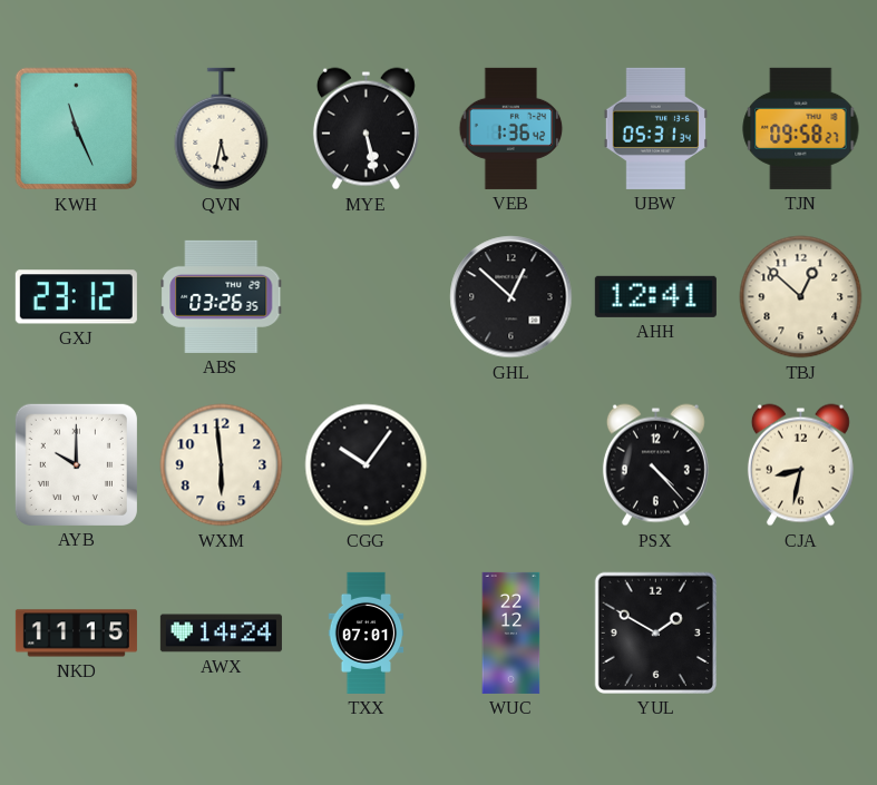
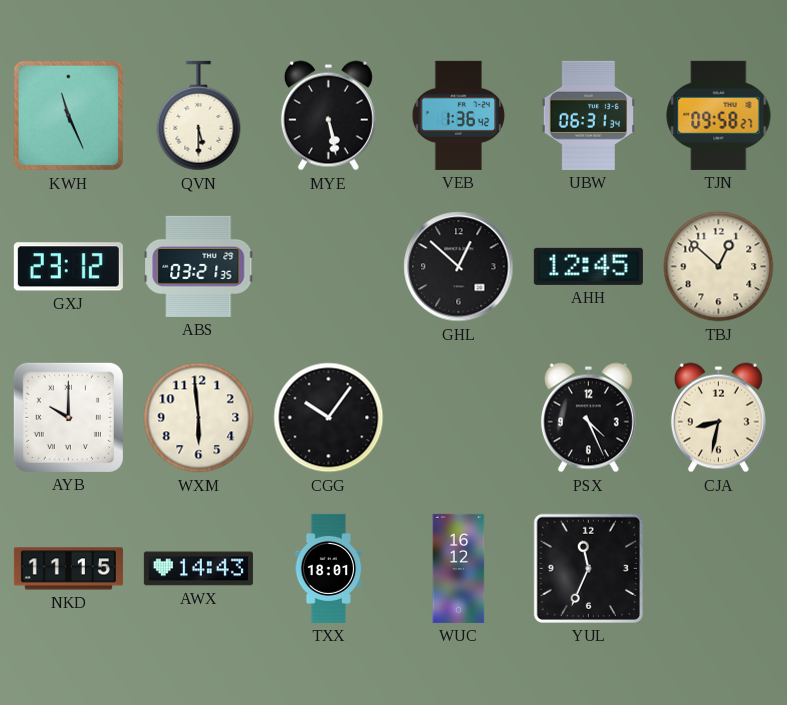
QVN: 5:32 -> 5:30
UBW: 05:31 -> 06:31
ABS: 03:26 -> 03:21
AHH: 12:41 -> 12:45
PSX: 4:23 -> 4:26
AWX: 14:24 -> 14:43
TXX: 07:01 -> 18:01
WUC: 22:12 -> 16:12
YUL: 1:50 -> 11:34
